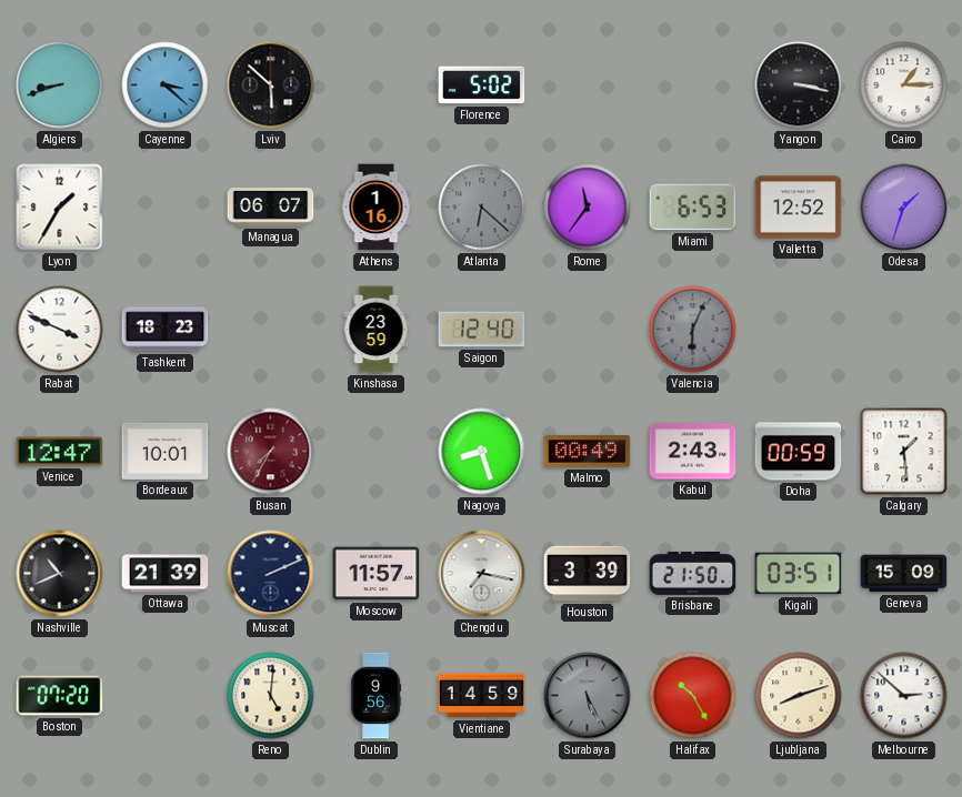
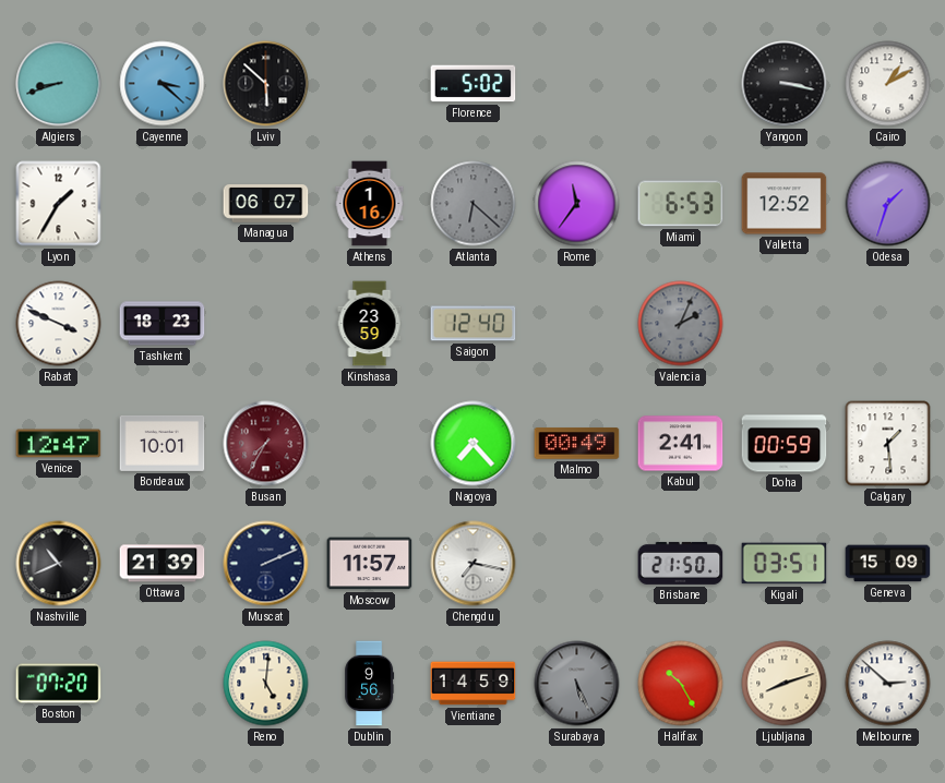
Cairo: 1:15 -> 1:10
Valencia: 6:04 -> 2:04
Nagoya: 8:27 -> 7:23
Kabul: 2:43 -> 2:41
Houston: 3:39 -> none
